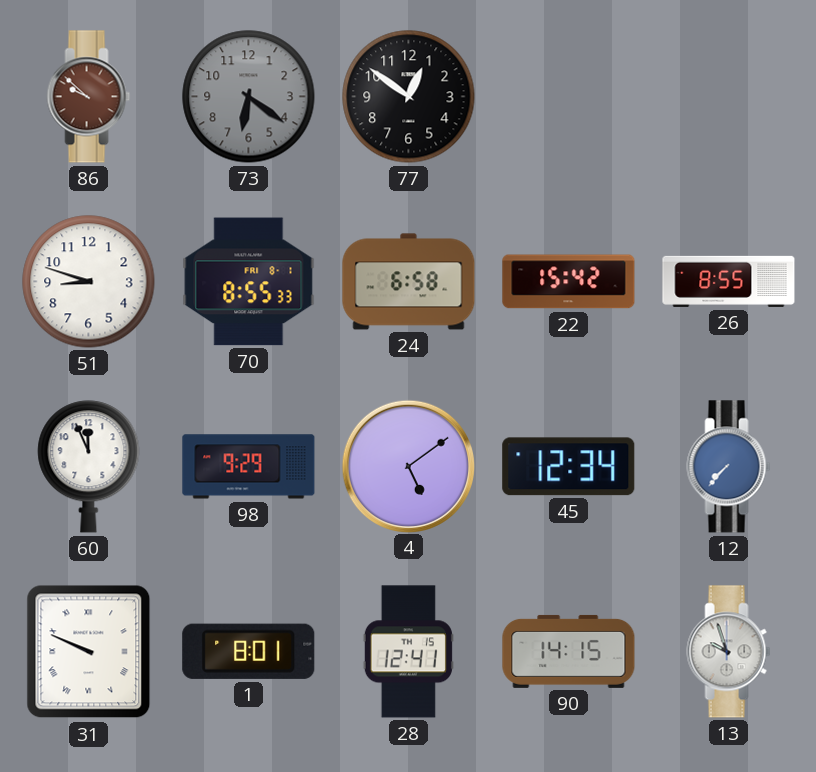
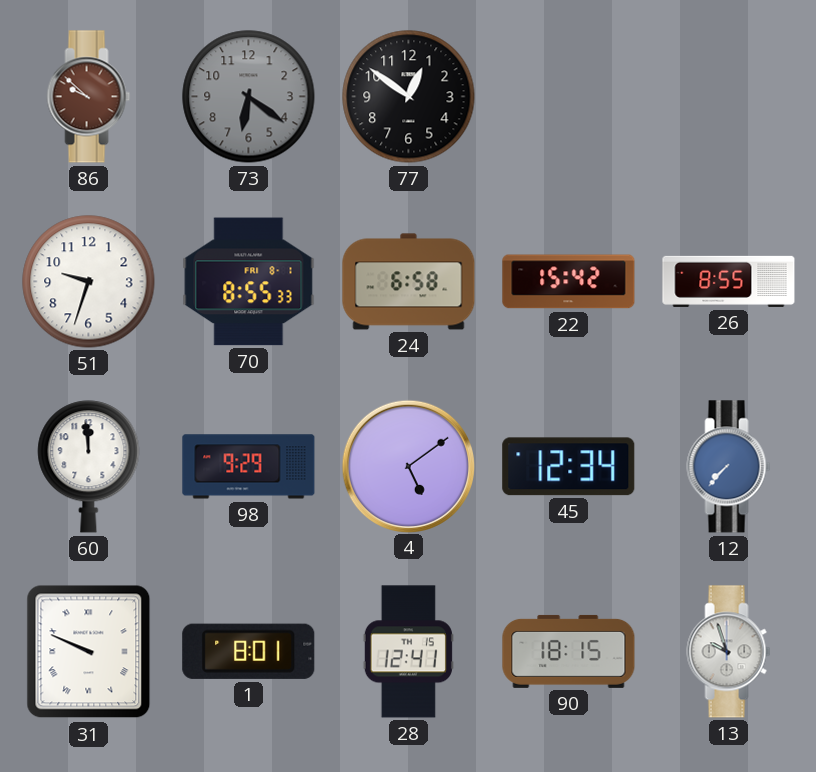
51: 8:48 -> 9:33
60: 11:56 -> 11:59
90: 14:15 -> 18:15
